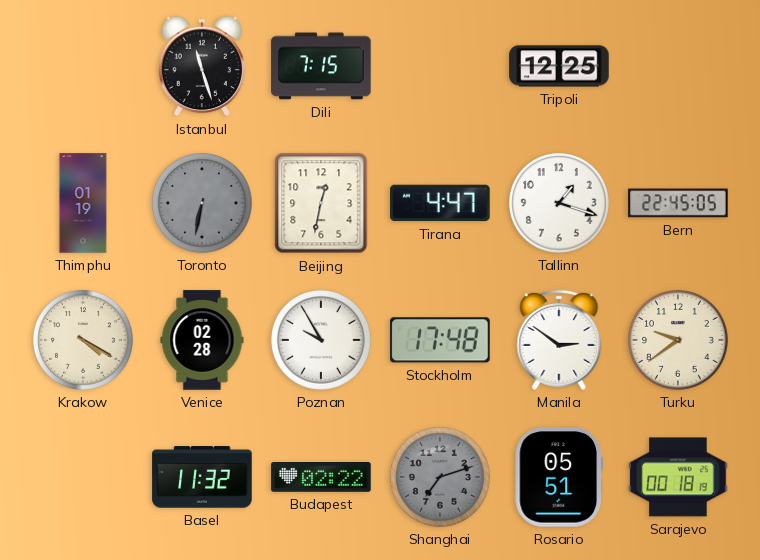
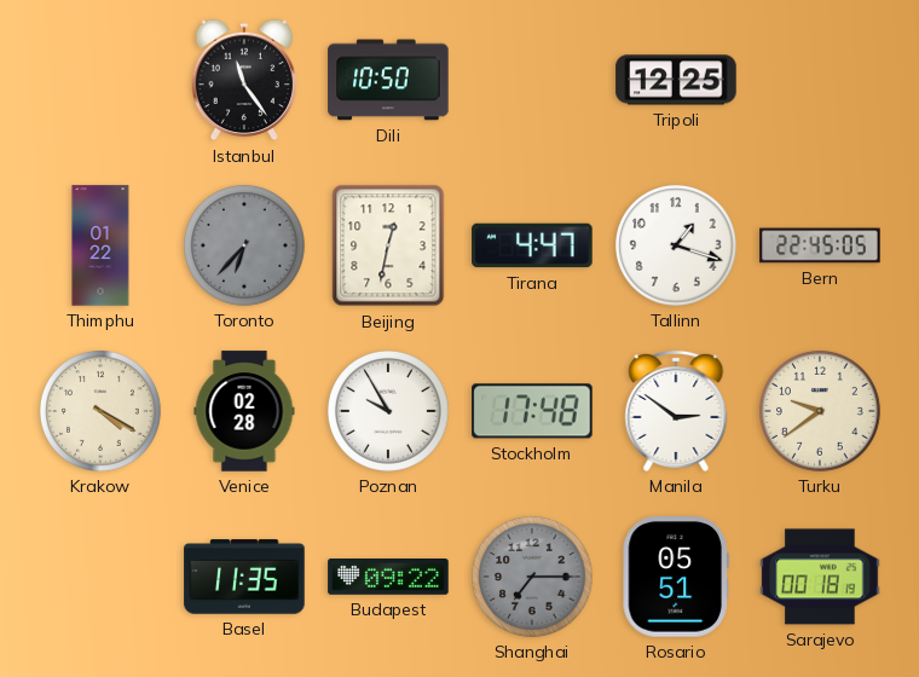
Istanbul: 11:27 -> 11:24
Dili: 7:15 -> 10:50
Thimphu: 01:19 -> 01:22
Toronto: 6:32 -> 6:37
Basel: 11:32 -> 11:35
Budapest: 02:22 -> 09:22
Shanghai: 7:12 -> 7:15
